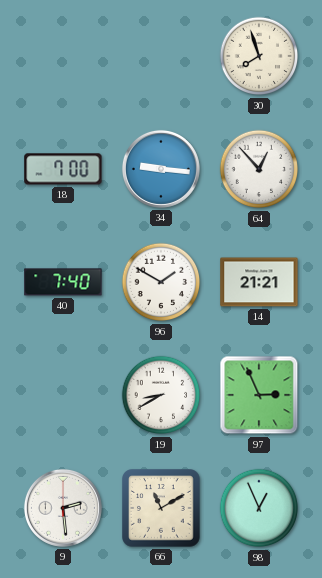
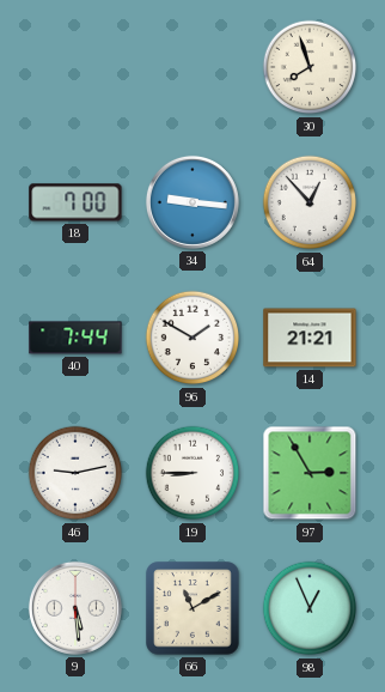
40: 7:40 -> 7:44
46: none -> 9:13
19: 8:40 -> 8:45
97: 2:56 -> 2:55
9: 2:29 -> 5:29
